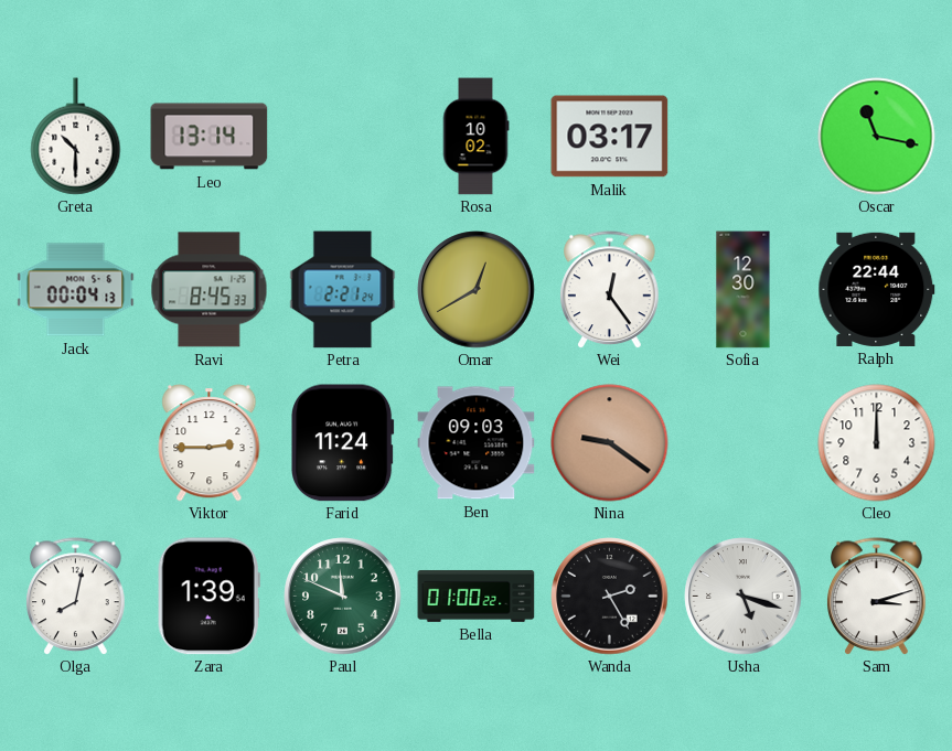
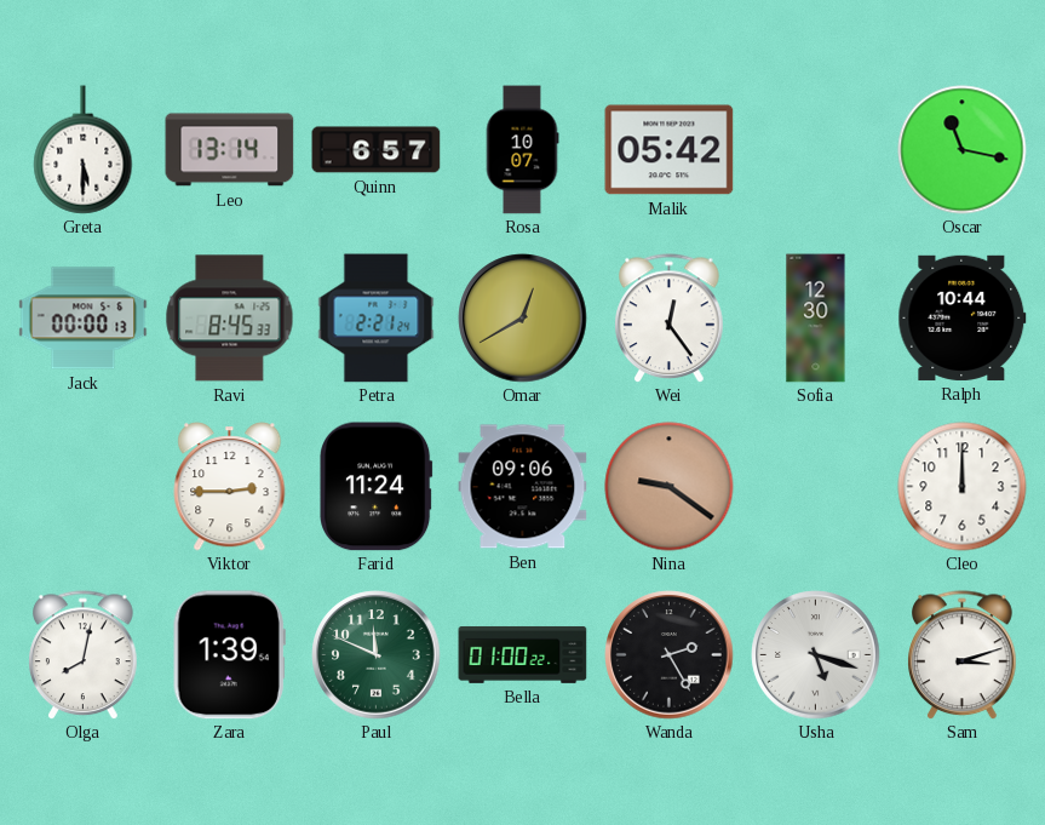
Greta: 10:30 -> 5:30
Quinn: none -> 6:57
Rosa: 10:02 -> 10:07
Malik: 03:17 -> 05:42
Jack: 00:04 -> 00:00
Ralph: 22:44 -> 10:44
Ben: 09:03 -> 09:06
